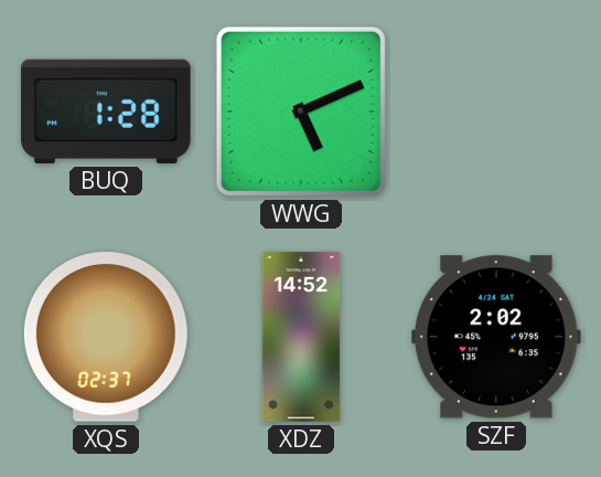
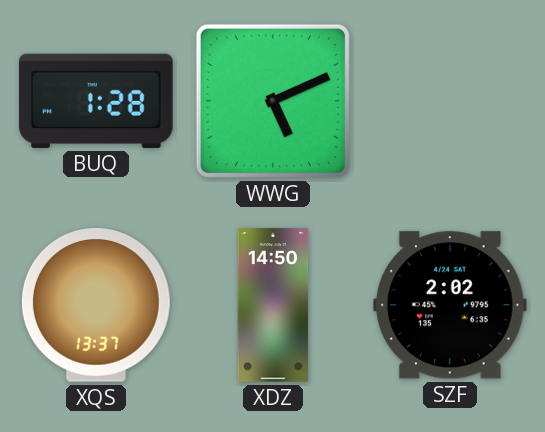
XQS: 02:37 -> 13:37
XDZ: 14:52 -> 14:50
